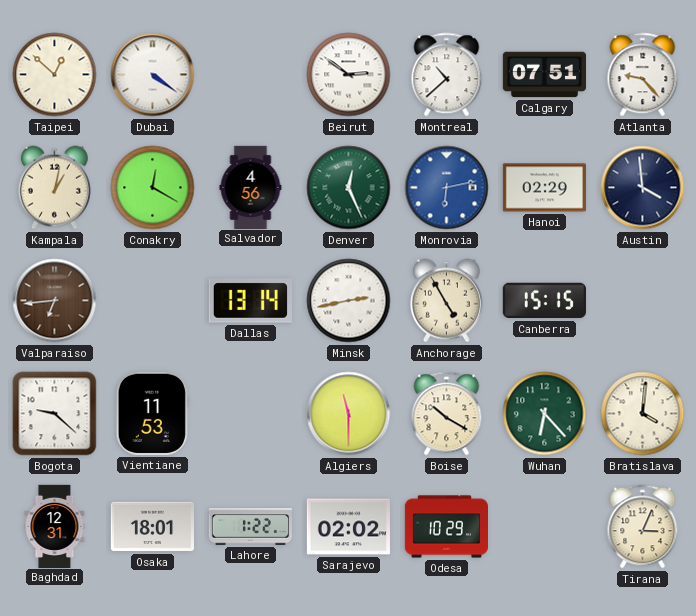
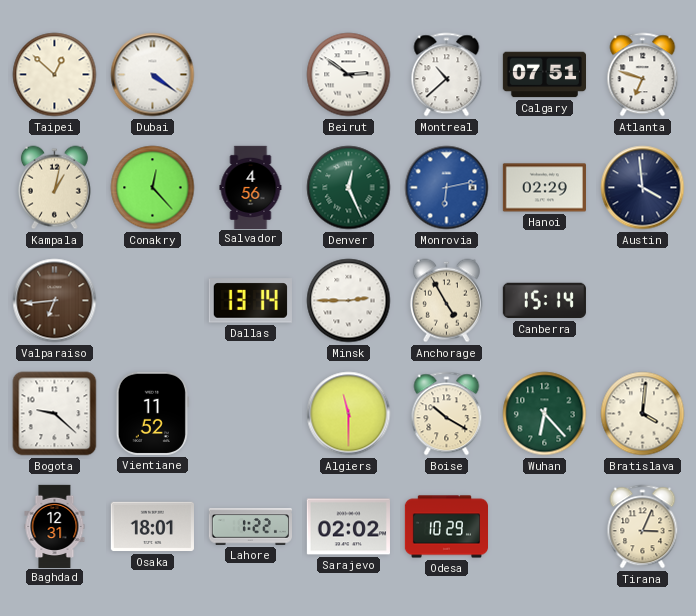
Atlanta: 9:23 -> 6:48
Conakry: 12:20 -> 12:23
Minsk: 2:43 -> 2:45
Canberra: 15:15 -> 15:14
Vientiane: 11:53 -> 11:52
